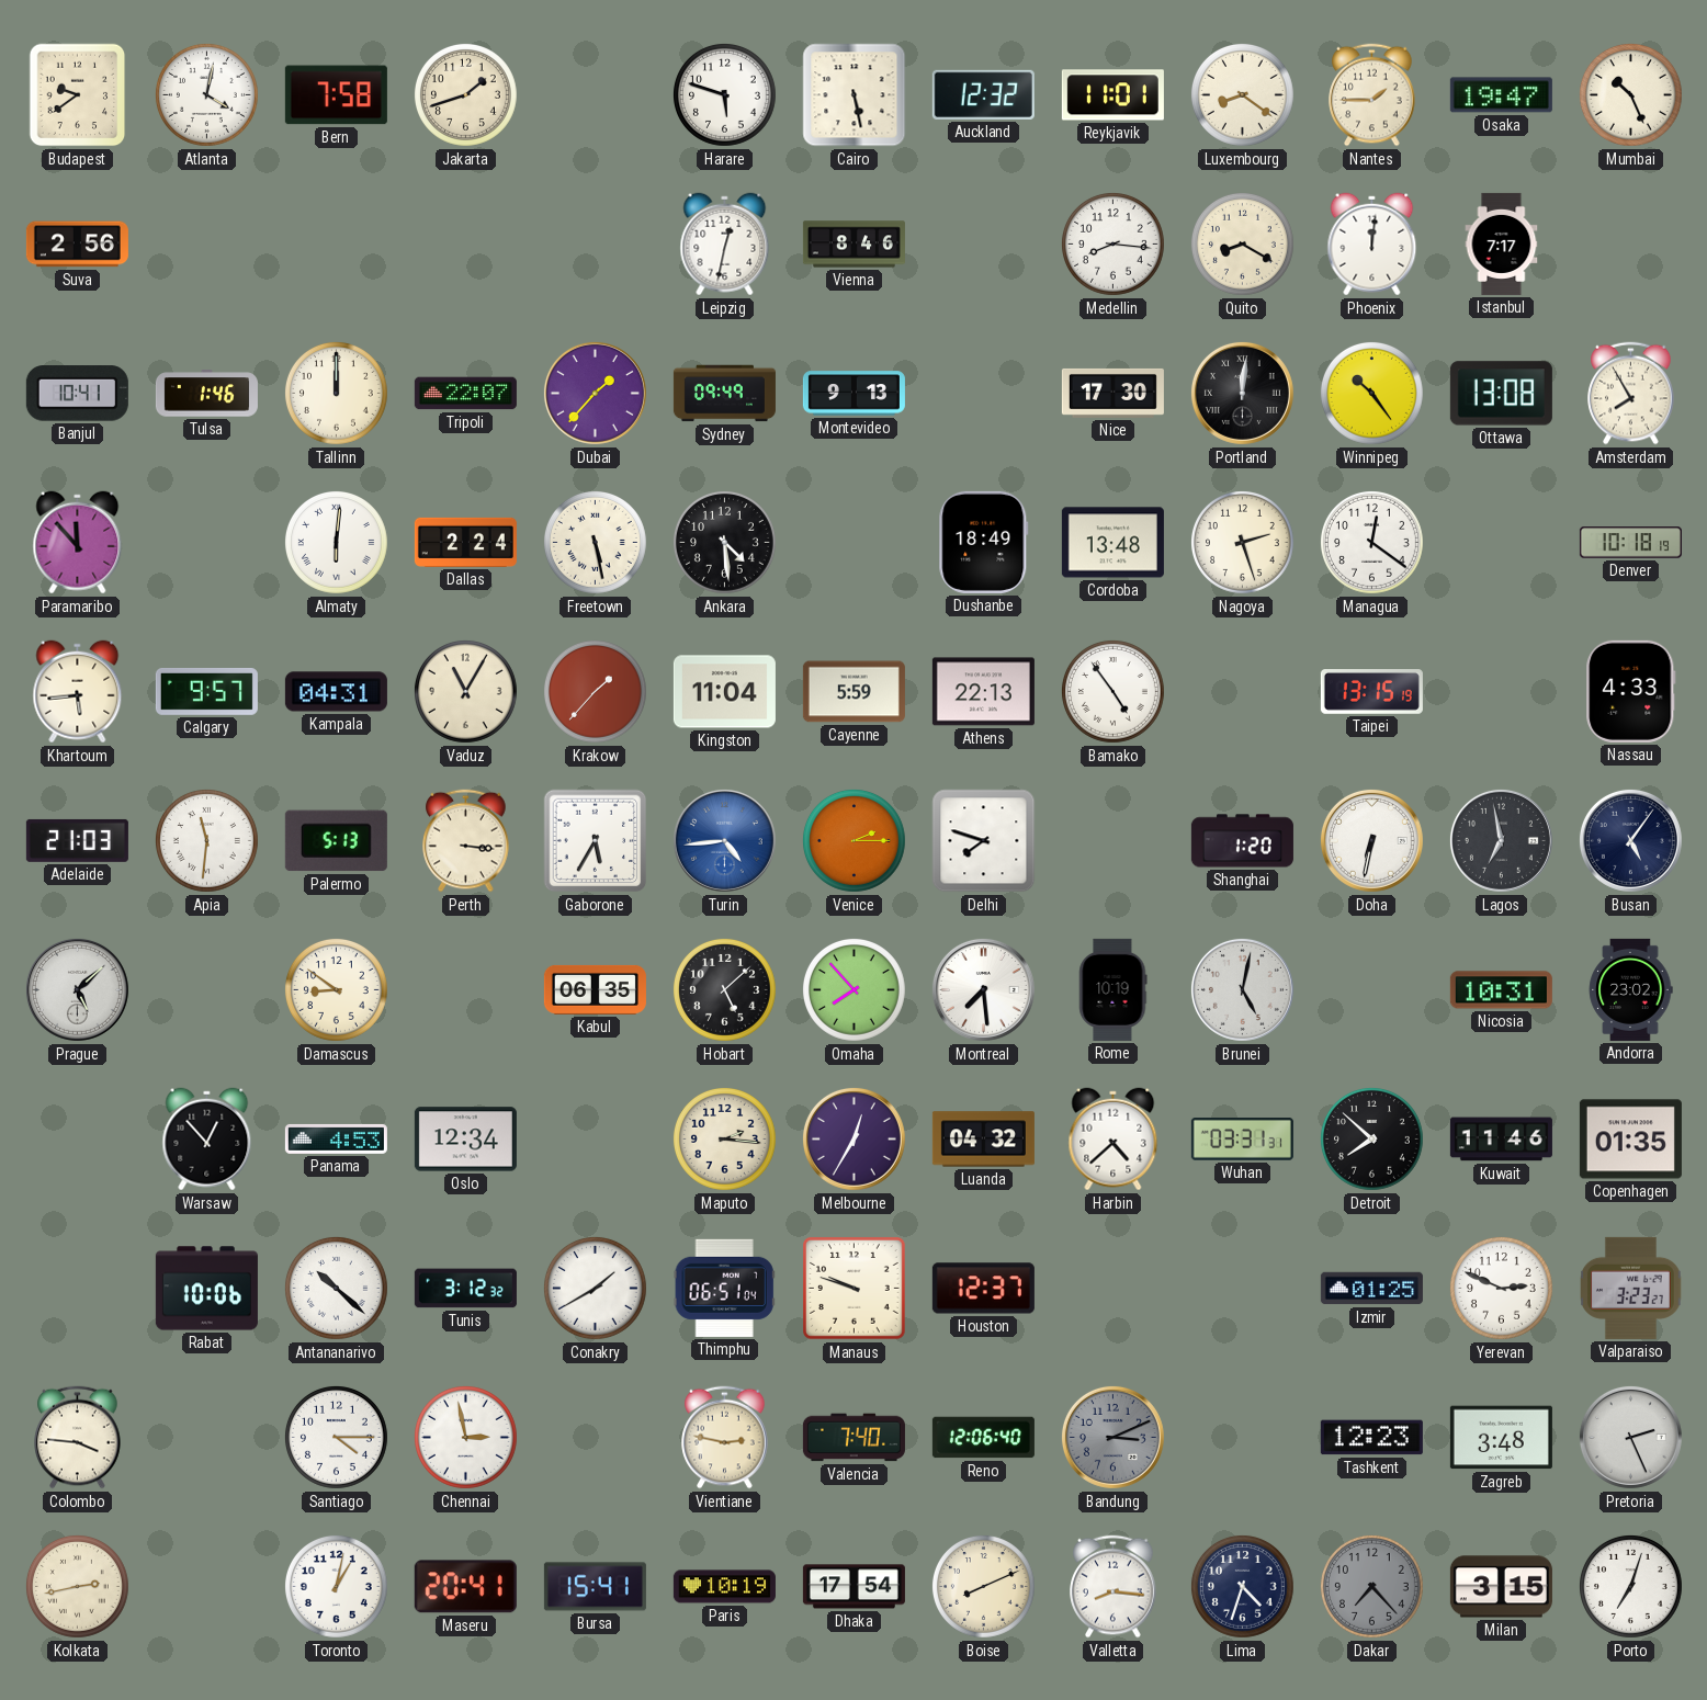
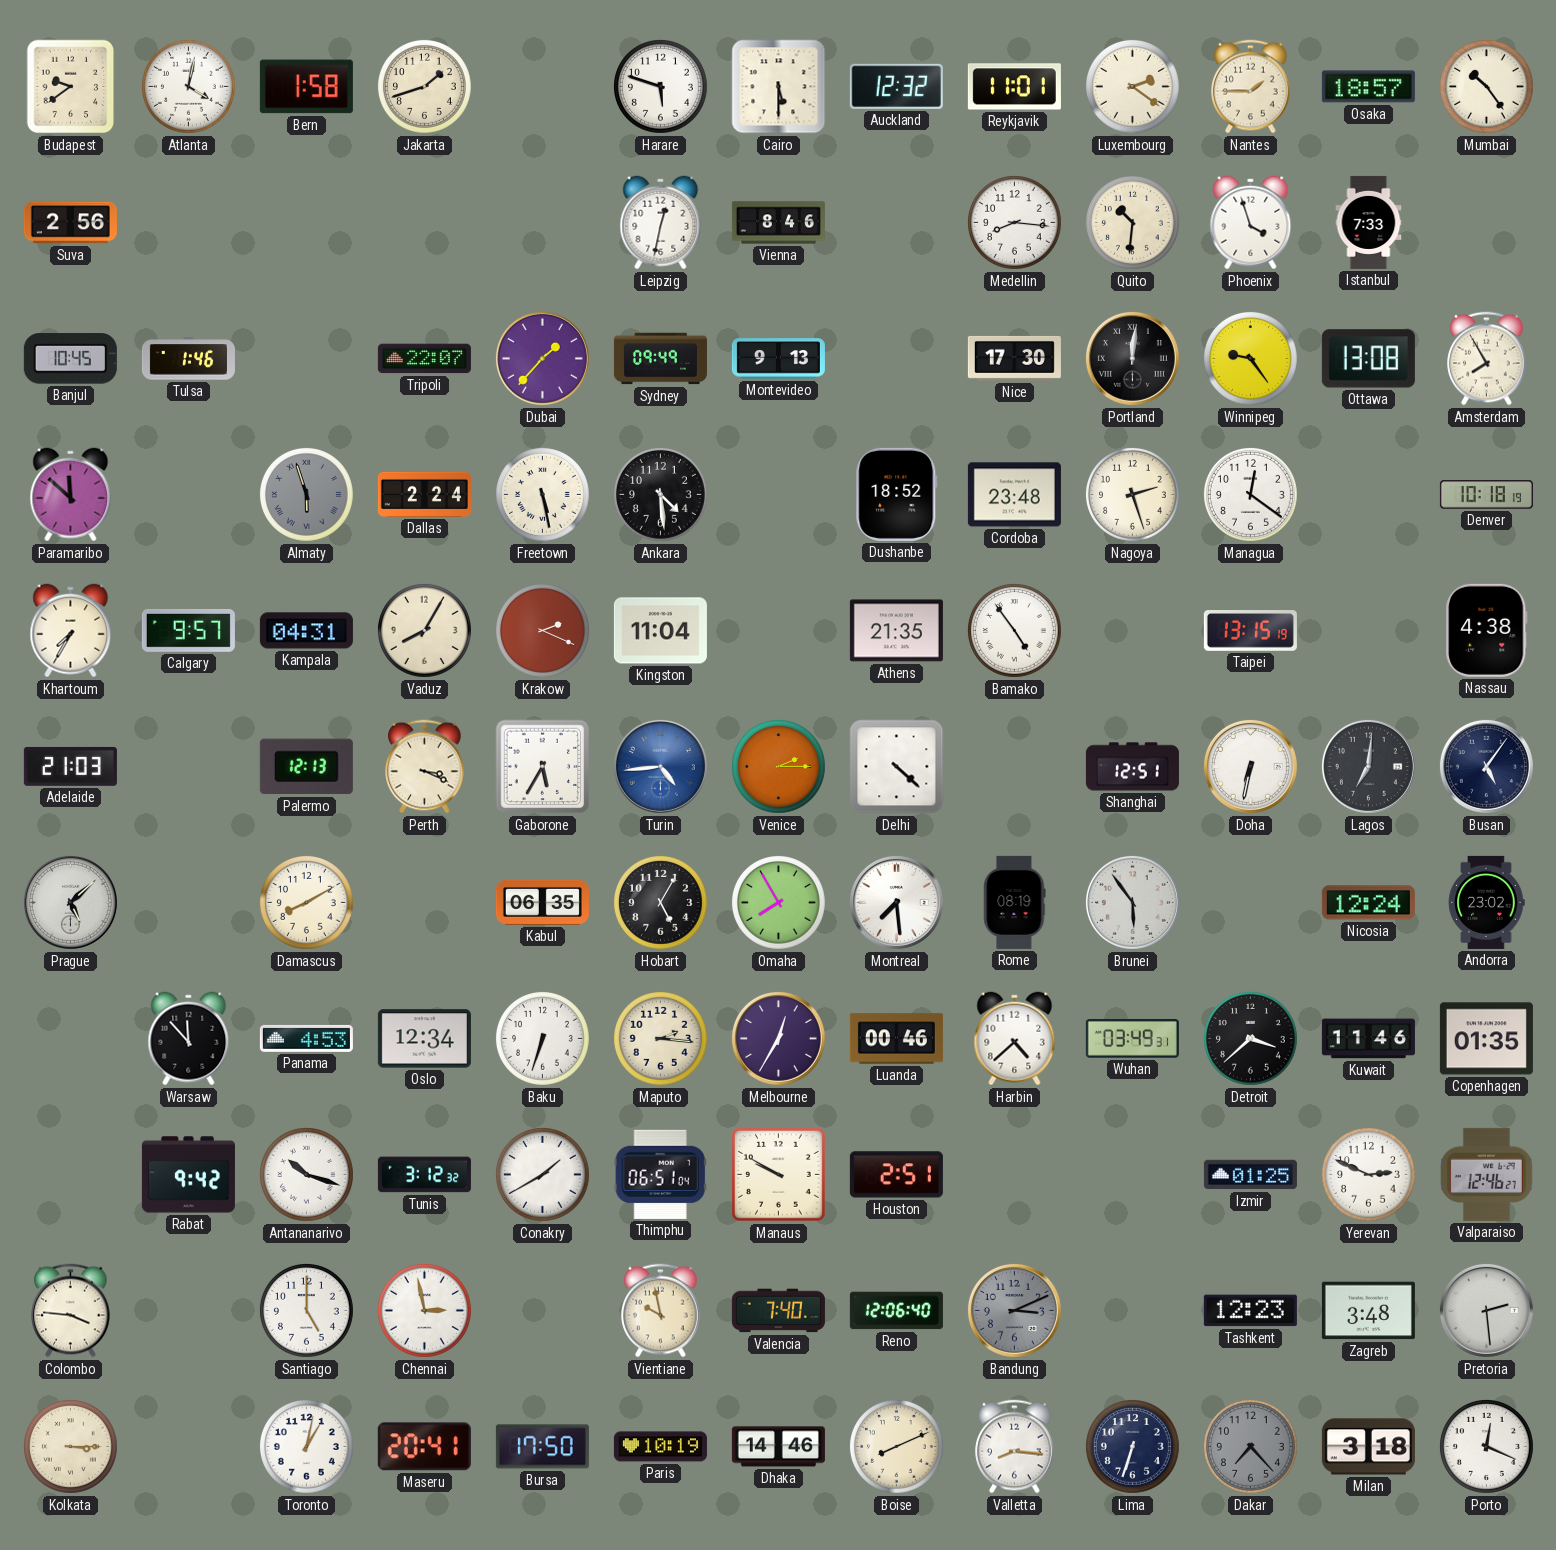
Bern: 7:58 -> 1:58
Cairo: 5:28 -> 5:30
Luxembourg: 8:21 -> 2:21
Osaka: 19:47 -> 18:57
Mumbai: 10:26 -> 10:24
Quito: 8:20 -> 10:31
Phoenix: 12:01 -> 3:57
Istanbul: 7:17 -> 7:33
Banjul: 10:41 -> 10:45
Tallinn: 12:00 -> none
Winnipeg: 10:24 -> 9:24
Paramaribo: 11:53 -> 11:52
Almaty: 6:01 -> 5:57
Almaty dial: white -> grey
Dushanbe: 18:49 -> 18:52
Cordoba: 13:48 -> 23:48
Khartoum: 5:44 -> 7:35
Vaduz: 11:05 -> 8:05
Krakow: 1:37 -> 2:19
Cayenne: 5:59 -> none
Athens: 22:13 -> 21:35
Nassau: 4:33 -> 4:38
Apia: 11:31 -> none
Palermo: 5:13 -> 12:13
Perth: 3:16 -> 3:19
Delhi: 7:48 -> 4:22
Shanghai: 1:20 -> 12:51
Lagos: 6:58 -> 7:01
Damascus: 8:51 -> 8:10
Hobart: 5:08 -> 5:05
Omaha: 7:53 -> 7:55
Rome: 10:19 -> 08:19
Brunei: 5:02 -> 5:54
Nicosia: 10:31 -> 12:24
Warsaw: 12:53 -> 11:53
Baku: none -> 6:33
Luanda: 04:32 -> 00:46
Wuhan: 03:31 -> 03:49
Detroit: 7:52 -> 3:38
Rabat: 10:06 -> 9:42
Antananarivo: 10:22 -> 10:18
Manaus: 9:48 -> 9:50
Houston: 12:37 -> 2:51
Valparaiso: 3:23 -> 12:46
Santiago: 4:15 -> 5:00
Vientiane: 2:47 -> 9:58
Pretoria: 2:26 -> 2:29
Kolkata: 2:43 -> 3:15
Bursa: 15:41 -> 17:50
Dhaka: 17:54 -> 14:46
Lima: 4:33 -> 6:33
Milan: 3:15 -> 3:18
Porto: 7:03 -> 12:19
